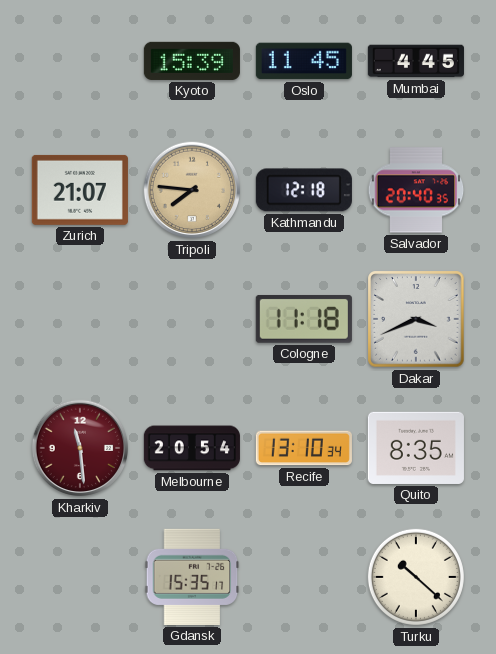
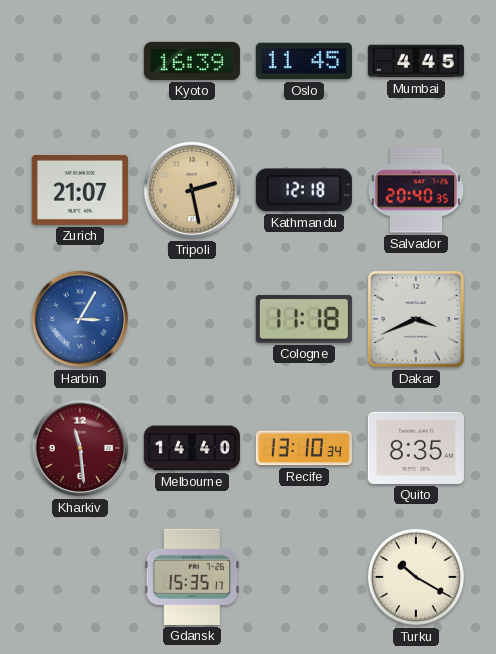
Kyoto: 15:39 -> 16:39
Tripoli: 7:46 -> 2:28
Harbin: none -> 3:05
Melbourne: 20:54 -> 14:40
Turku: 10:22 -> 10:20
